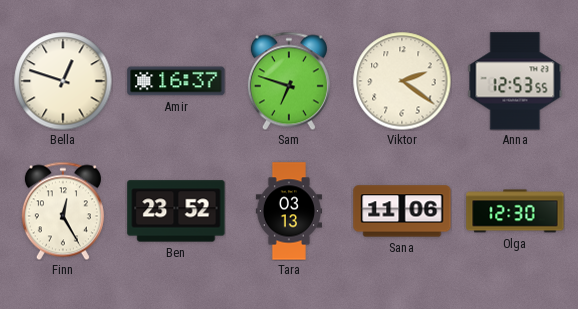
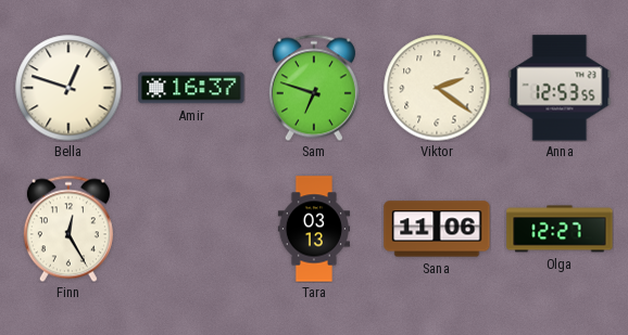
Ben: 23:52 -> none
Olga: 12:30 -> 12:27
